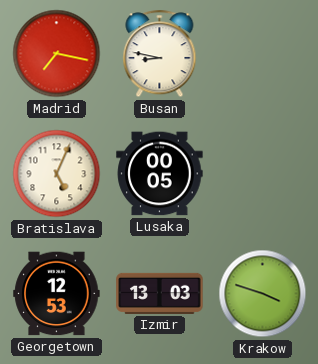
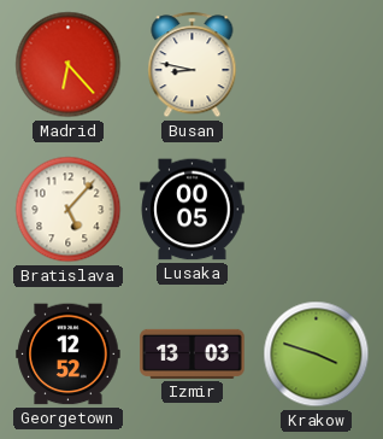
Madrid: 7:17 -> 6:23
Bratislava: 5:04 -> 5:07
Georgetown: 12:53 -> 12:52
